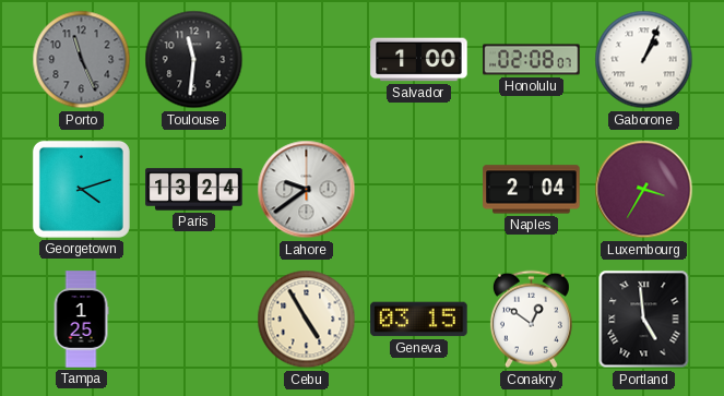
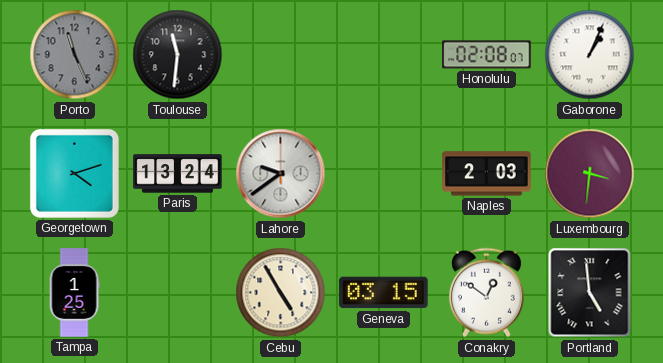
Salvador: 1:00 -> none
Naples: 2:04 -> 2:03
Luxembourg: 3:35 -> 3:31
